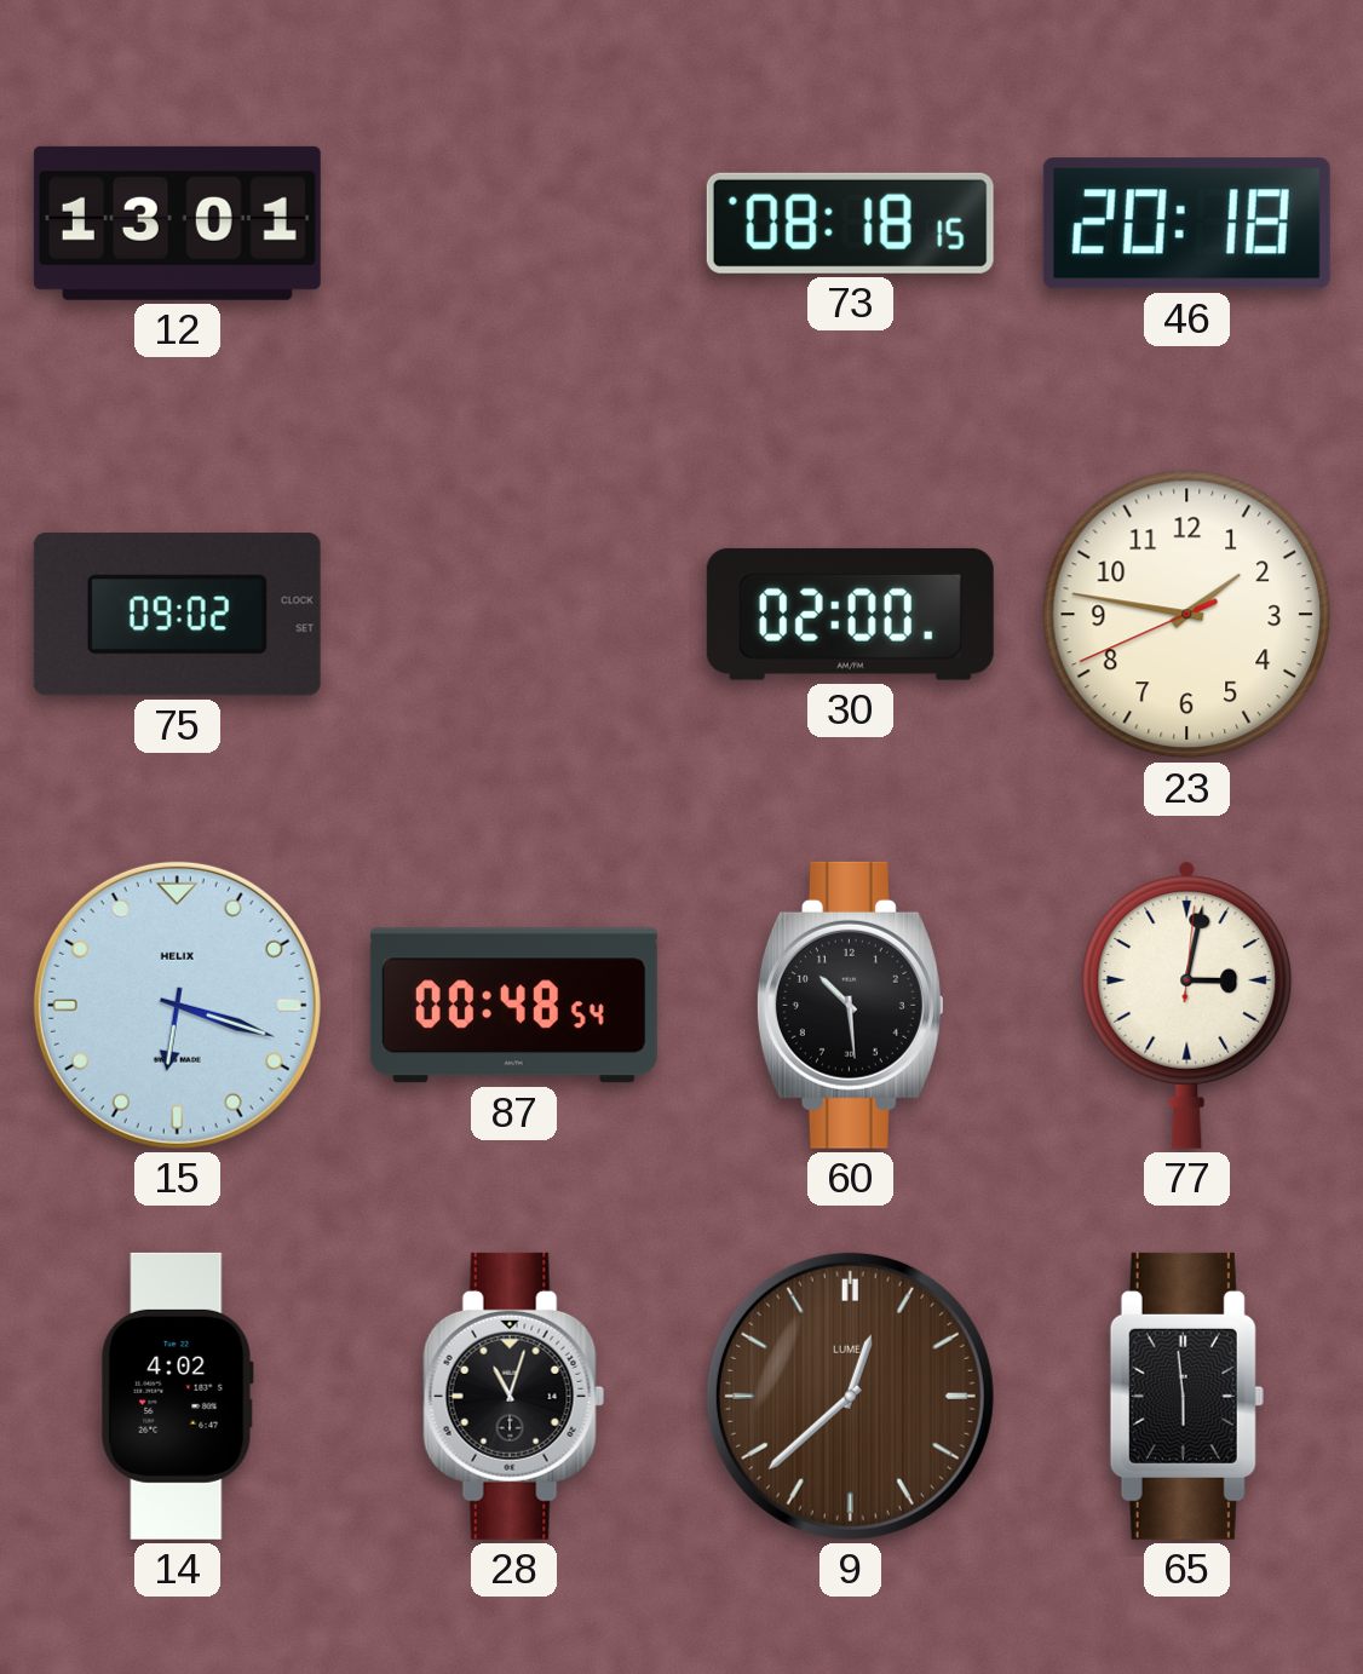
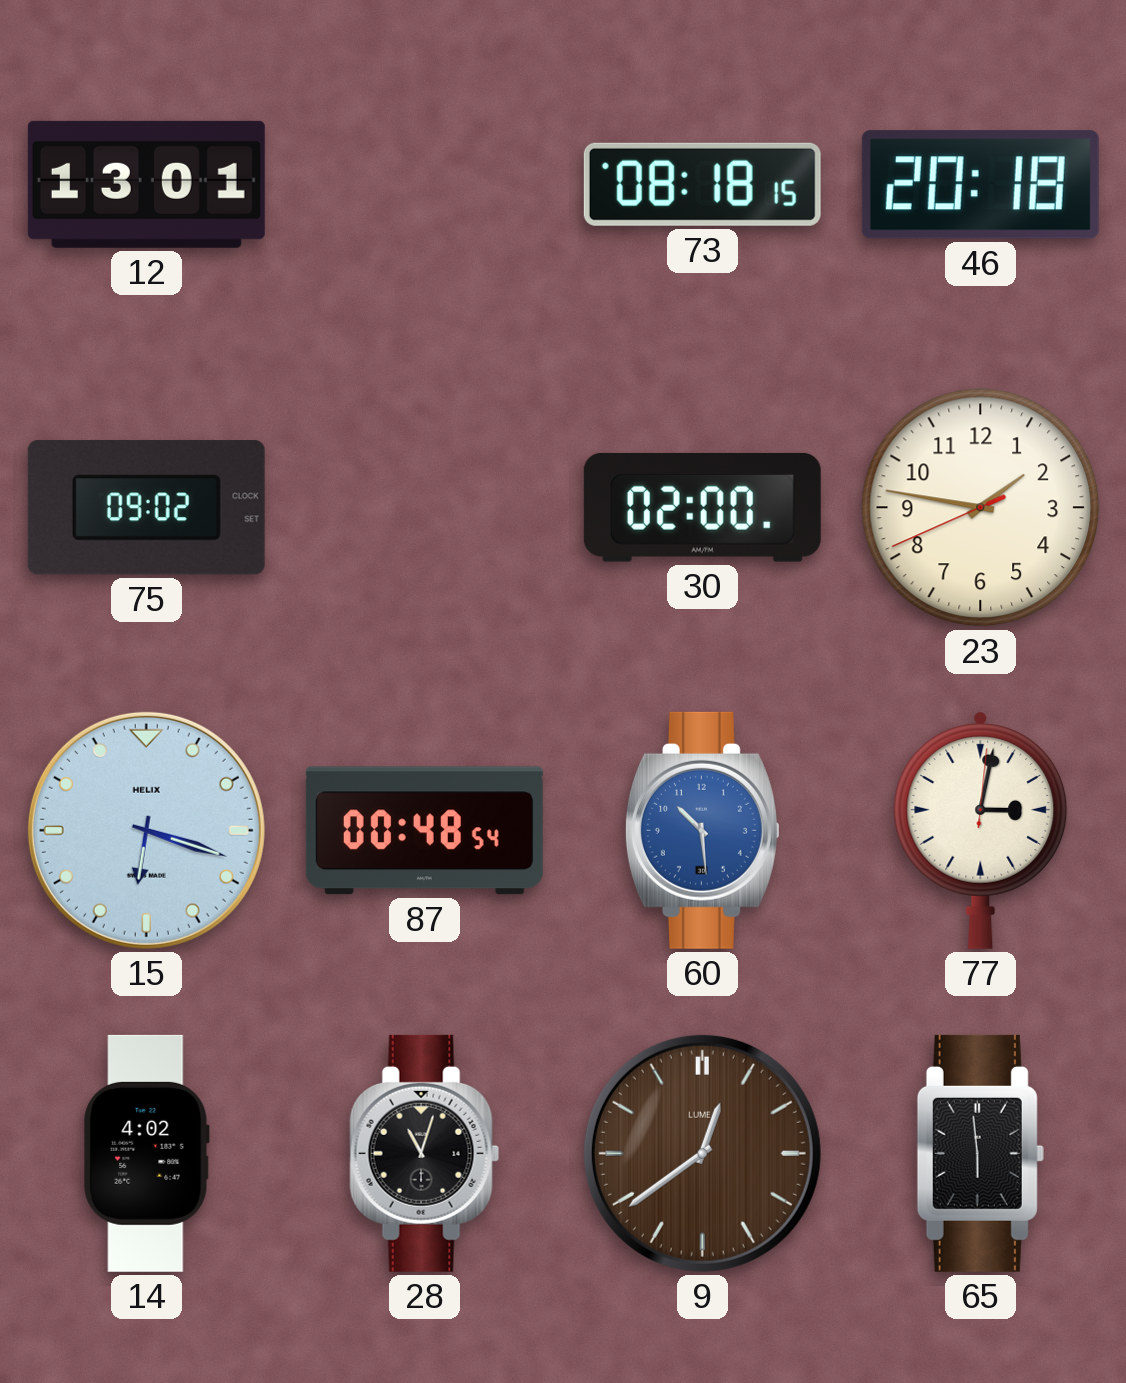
60 dial: black -> blue
9: 12:38 -> 12:39
